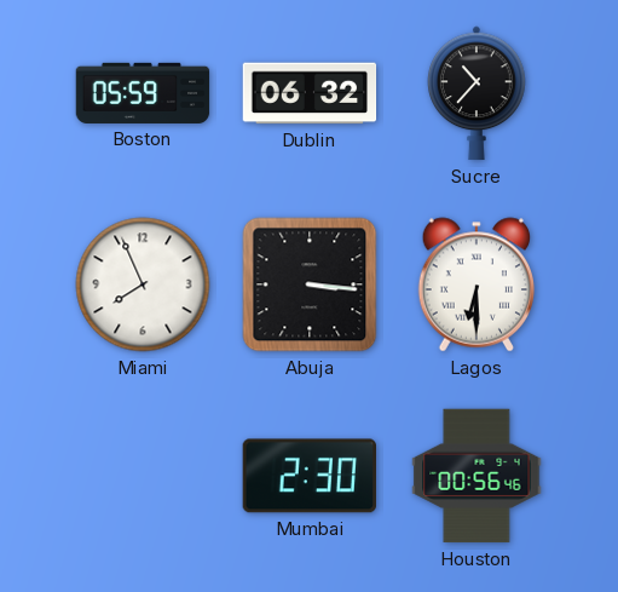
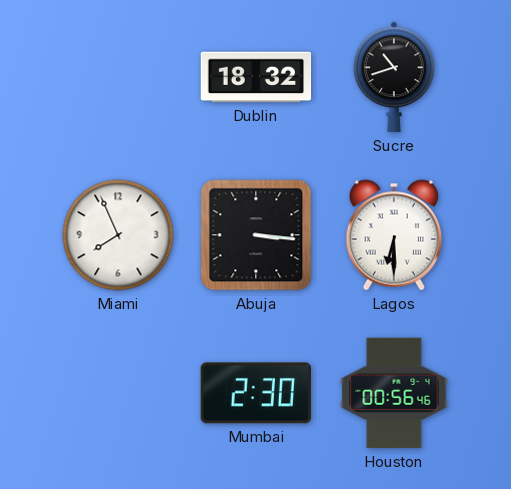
Boston: 05:59 -> none
Dublin: 06:32 -> 18:32
Sucre: 10:37 -> 10:42
